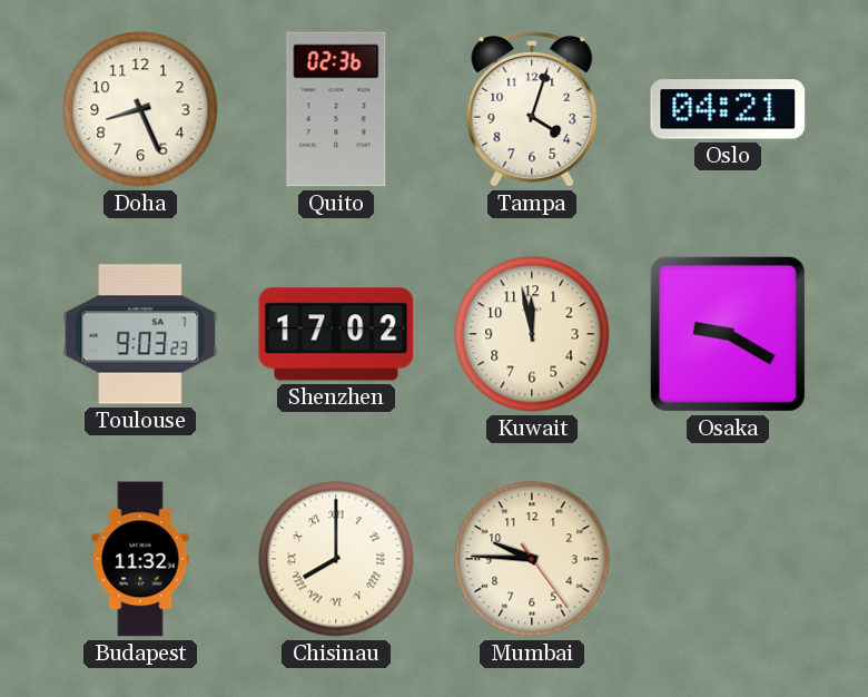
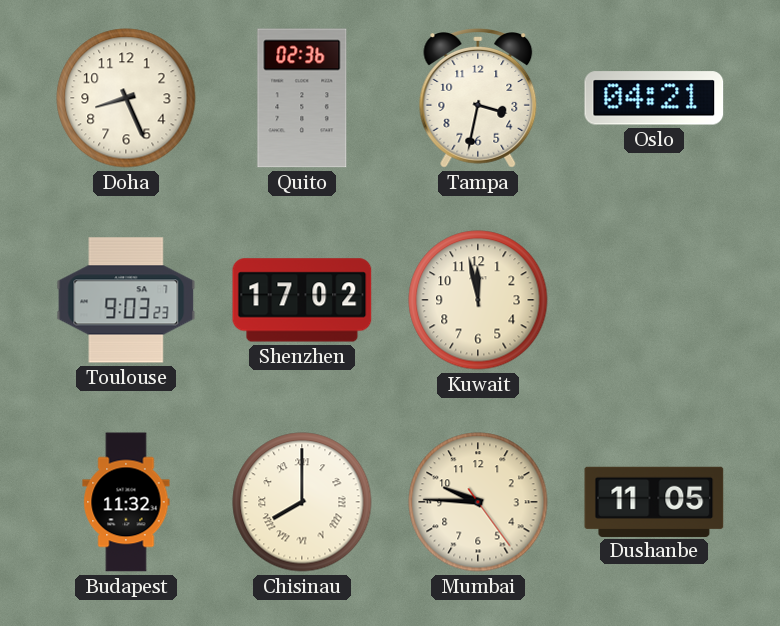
Tampa: 4:03 -> 3:32
Osaka: 9:20 -> none
Dushanbe: none -> 11:05
